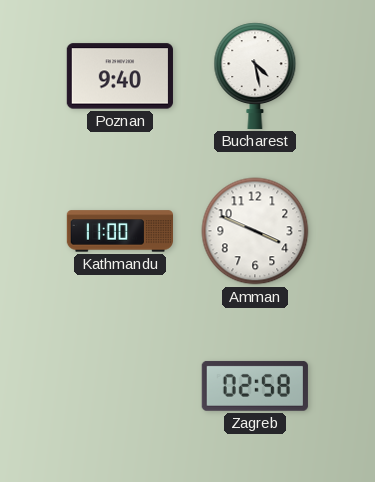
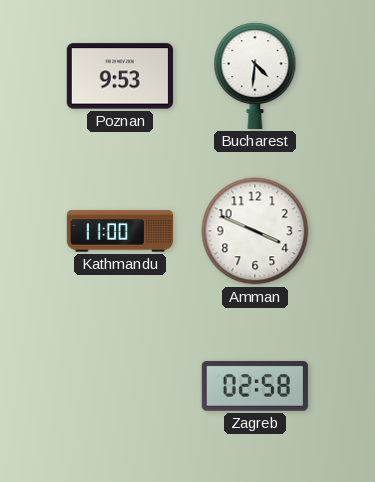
Poznan: 9:40 -> 9:53
Bucharest: 4:28 -> 4:31
